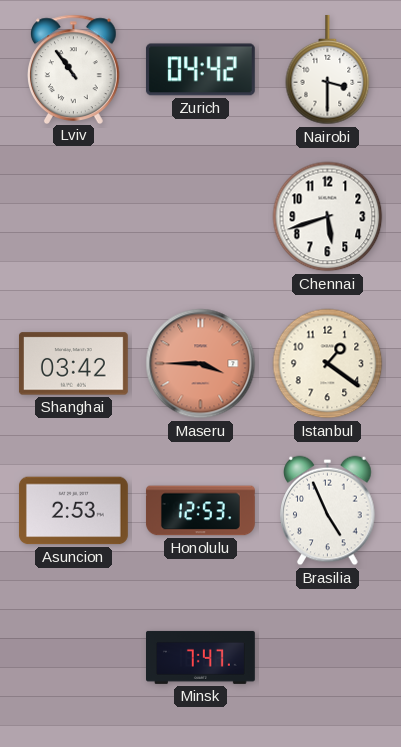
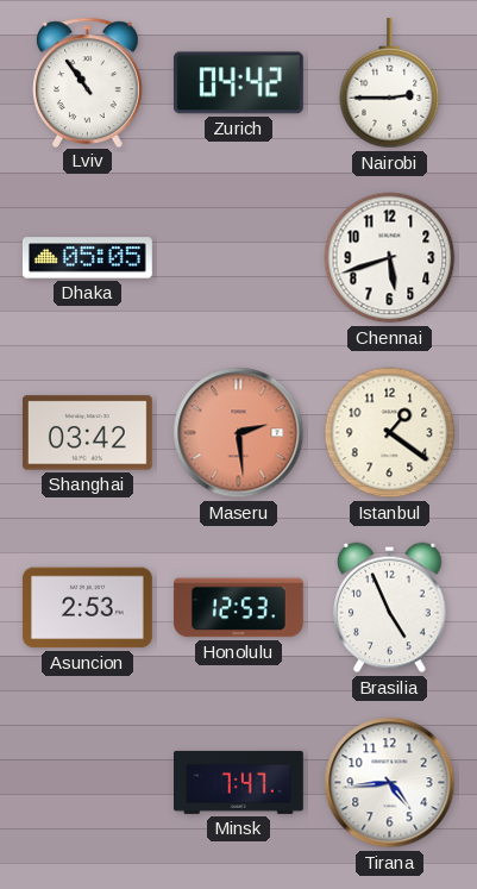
Nairobi: 3:30 -> 2:45
Dhaka: none -> 05:05
Maseru: 3:45 -> 2:29
Tirana: none -> 4:44
